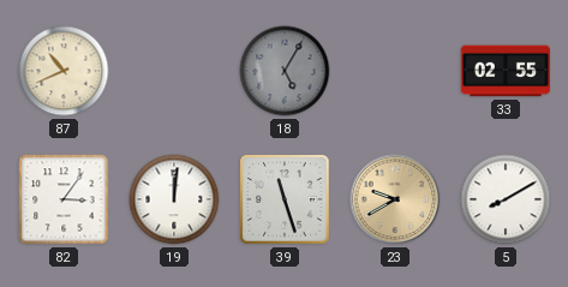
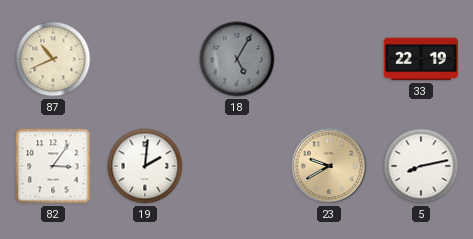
33: 02:55 -> 22:19
19: 12:01 -> 2:01
39: 11:27 -> none
5: 8:10 -> 8:13
